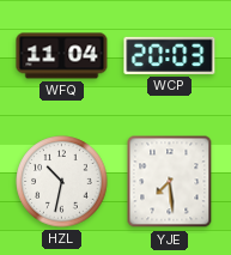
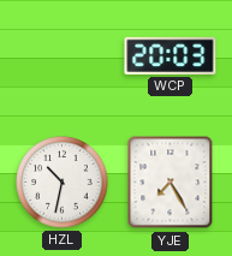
WFQ: 11:04 -> none
YJE: 7:29 -> 7:25
